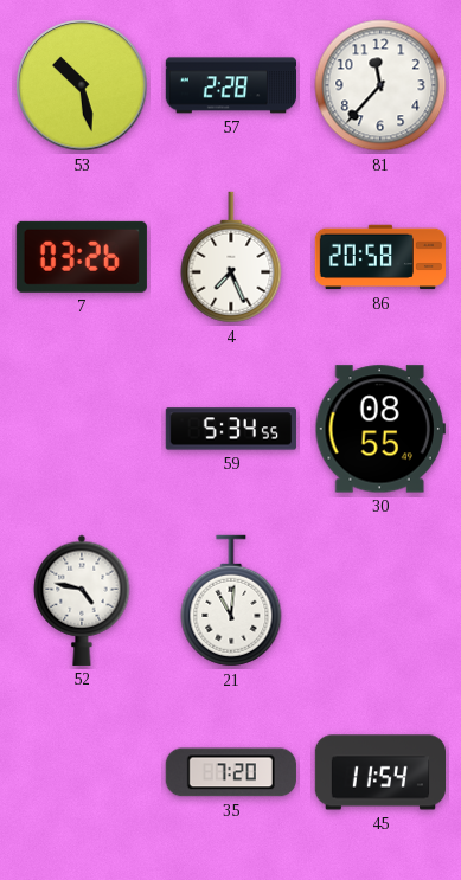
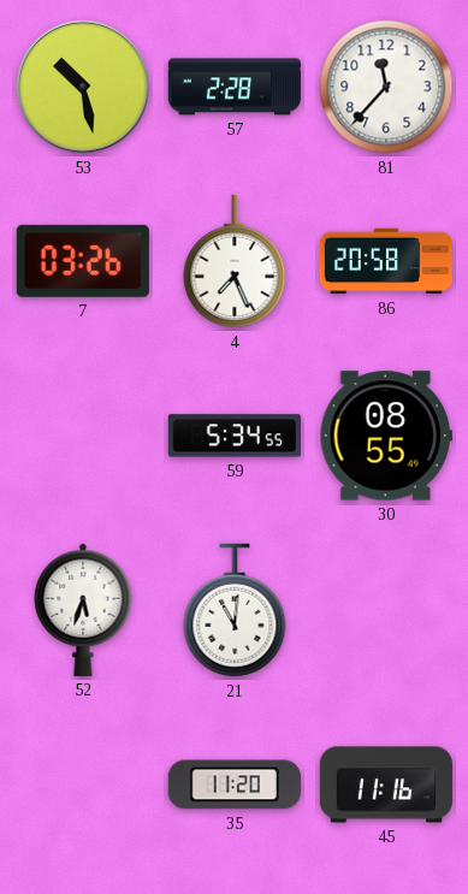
52: 4:47 -> 5:33
35: 7:20 -> 11:20
45: 11:54 -> 11:16
